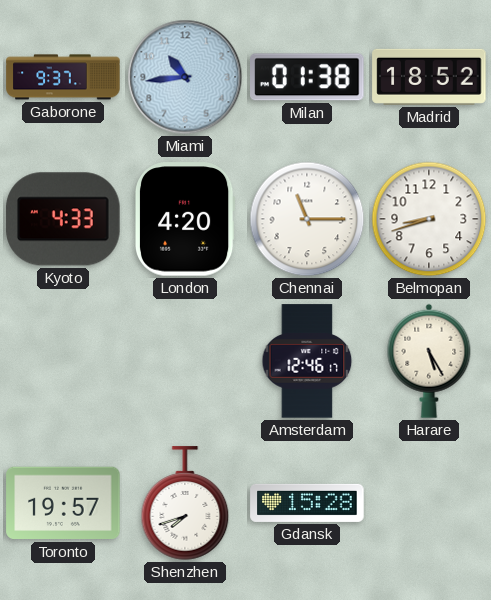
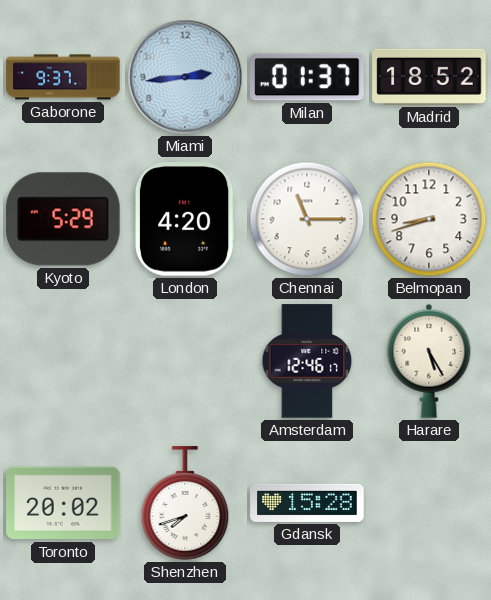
Miami: 10:44 -> 2:44
Milan: 01:38 -> 01:37
Kyoto: 4:33 -> 5:29
Toronto: 19:57 -> 20:02
